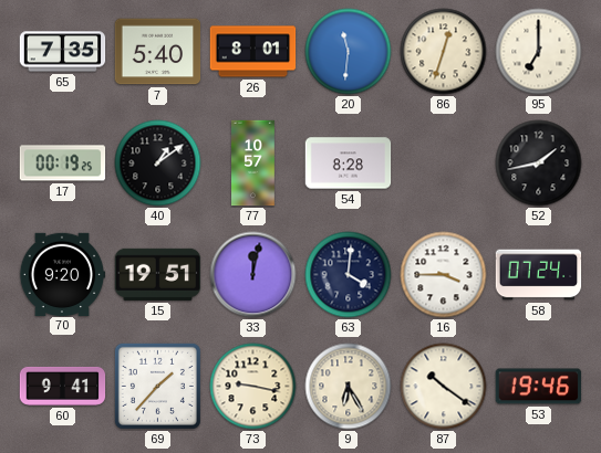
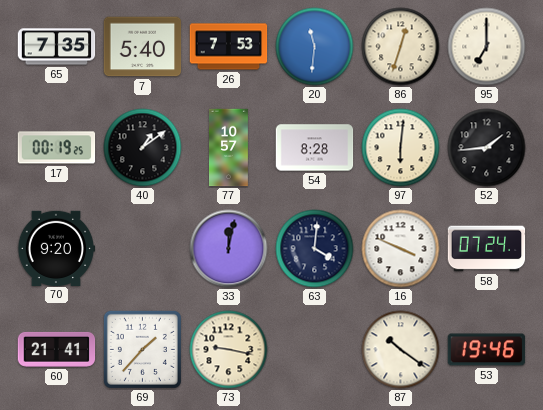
26: 8:01 -> 7:53
97: none -> 6:01
52: 1:43 -> 1:44
15: 19:51 -> none
16: 3:45 -> 3:49
60: 9:41 -> 21:41
9: 6:25 -> none
